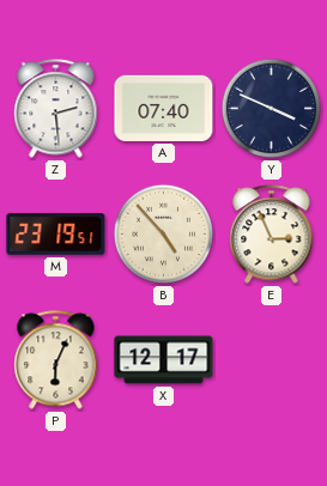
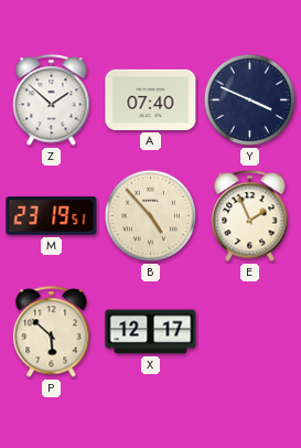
Z: 2:29 -> 1:52
E: 2:56 -> 1:56
P: 6:04 -> 5:52
